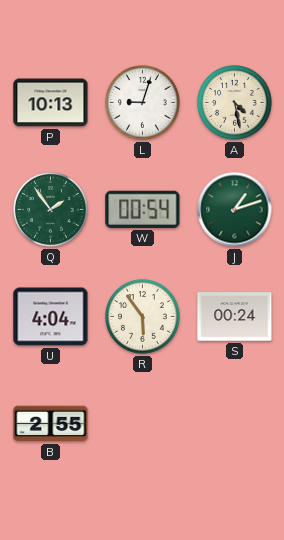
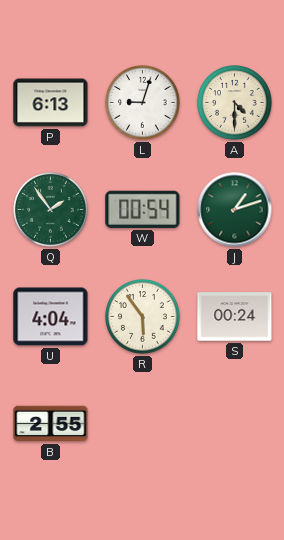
P: 10:13 -> 6:13
A: 4:28 -> 4:30
